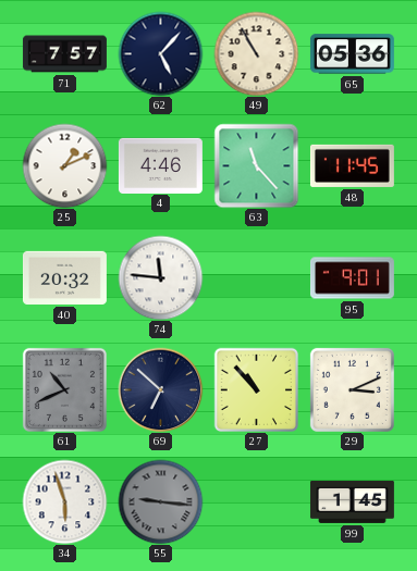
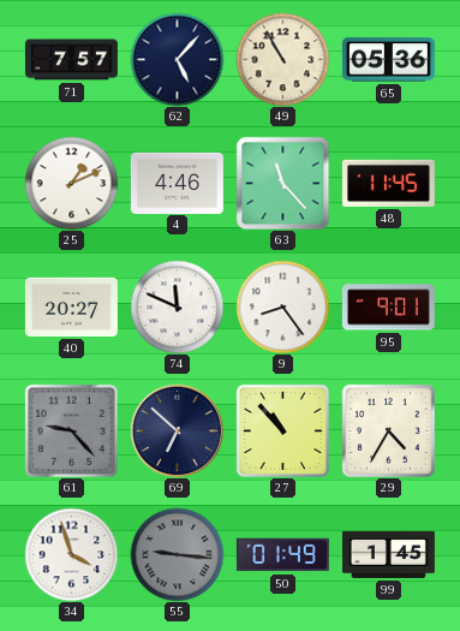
40: 20:32 -> 20:27
74: 11:46 -> 11:49
9: none -> 8:24
61: 10:41 -> 9:23
29: 3:11 -> 4:35
34: 5:57 -> 3:57
50: none -> 01:49
